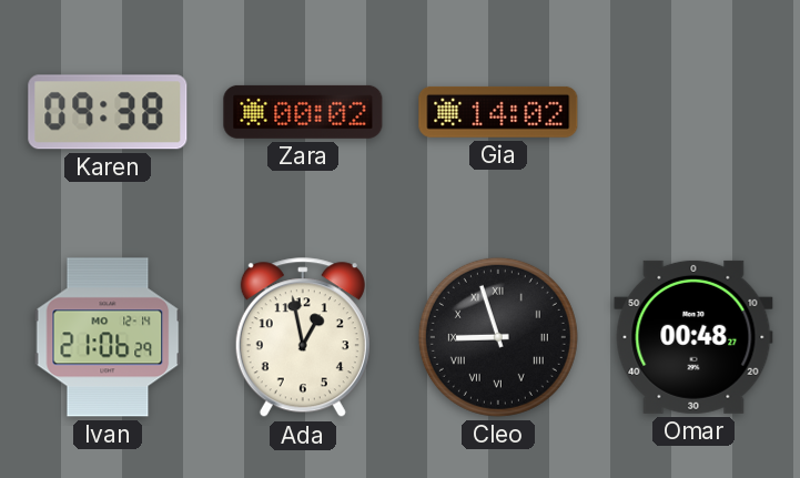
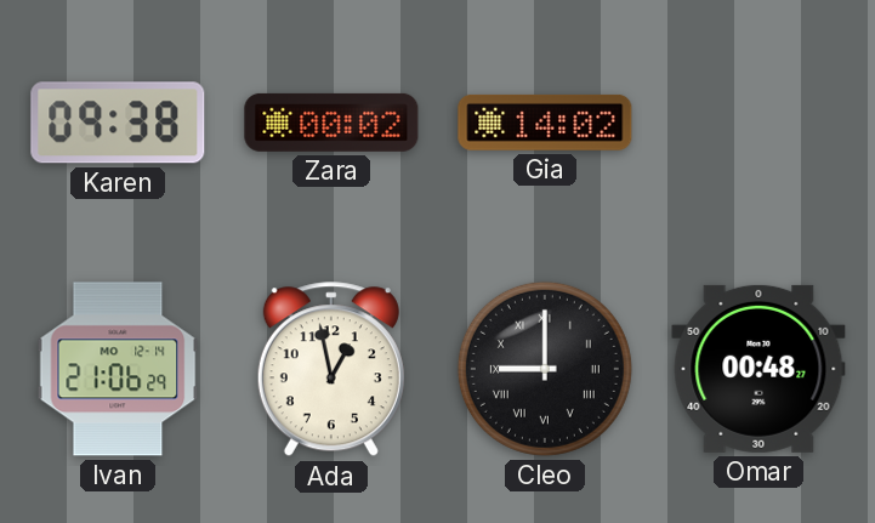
Cleo: 8:57 -> 9:00
